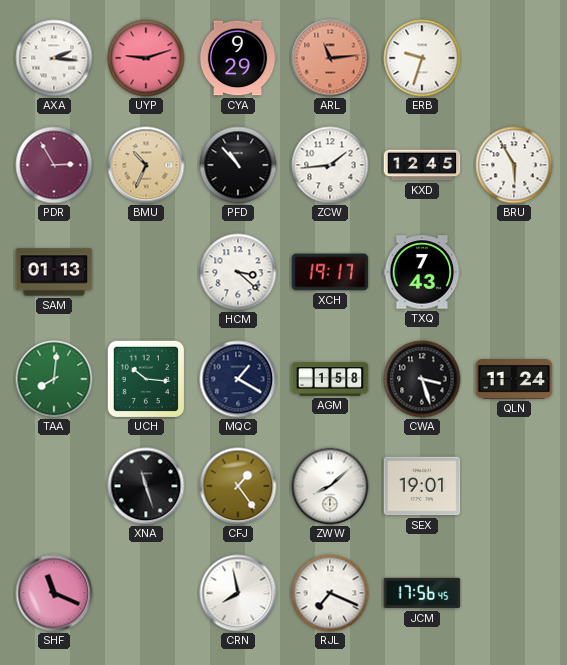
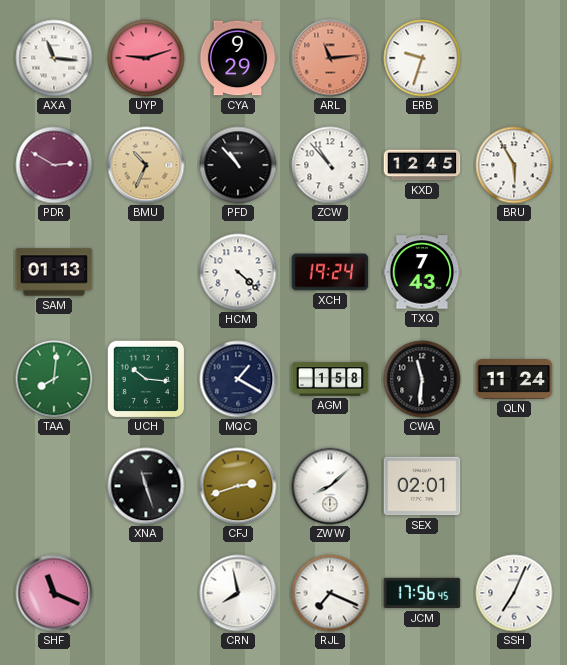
AXA: 2:16 -> 11:16
PDR: 2:55 -> 2:50
ZCW: 1:44 -> 10:53
HCM: 3:22 -> 4:22
XCH: 19:17 -> 19:24
CWA: 3:27 -> 11:31
CFJ: 1:24 -> 2:42
SEX: 19:01 -> 02:01
SSH: none -> 7:04
